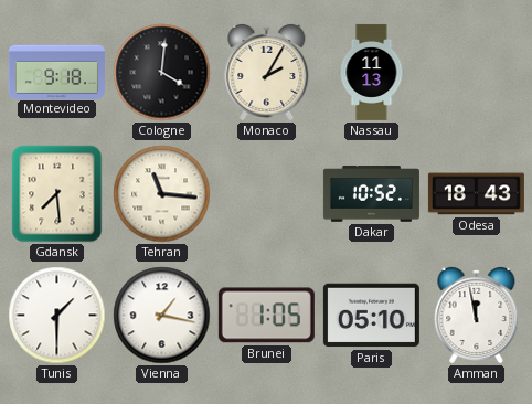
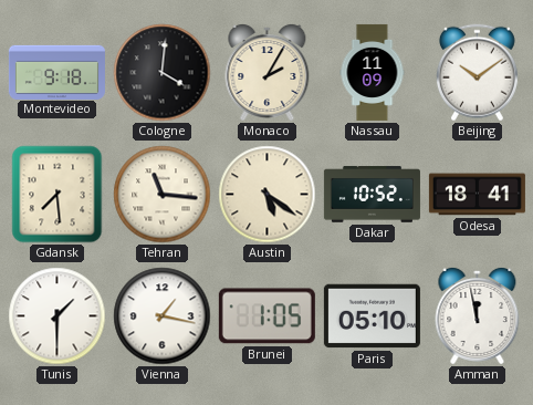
Nassau: 11:13 -> 11:09
Beijing: none -> 10:09
Austin: none -> 5:21
Odesa: 18:43 -> 18:41
